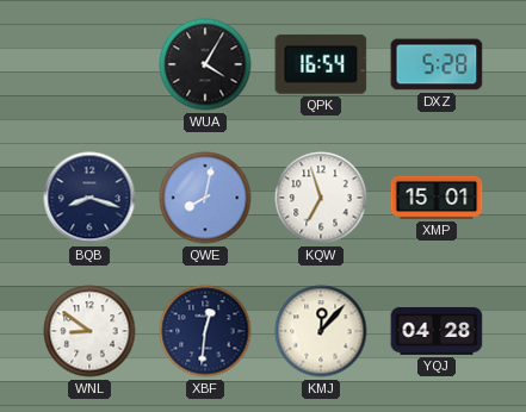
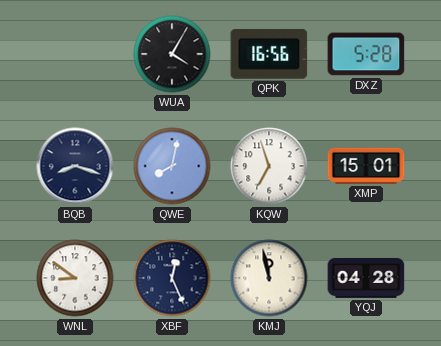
QPK: 16:54 -> 16:56
XBF: 12:31 -> 12:26
KMJ: 12:07 -> 11:58
